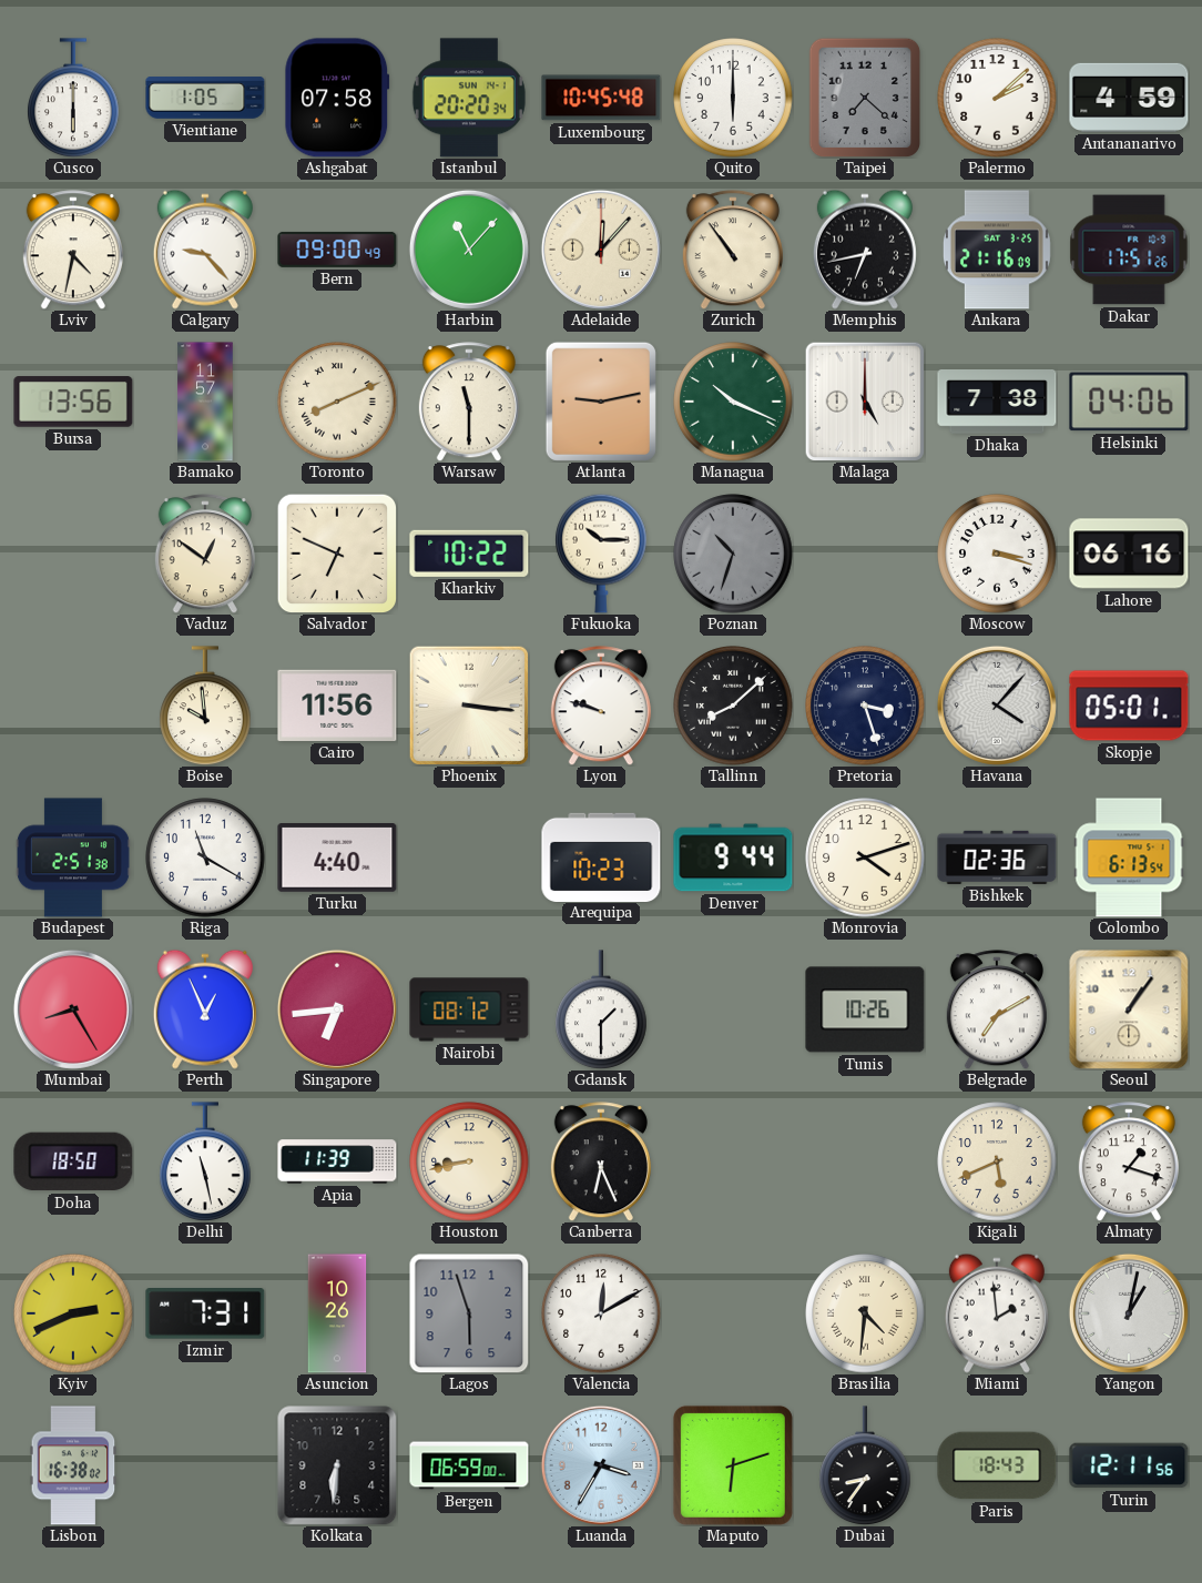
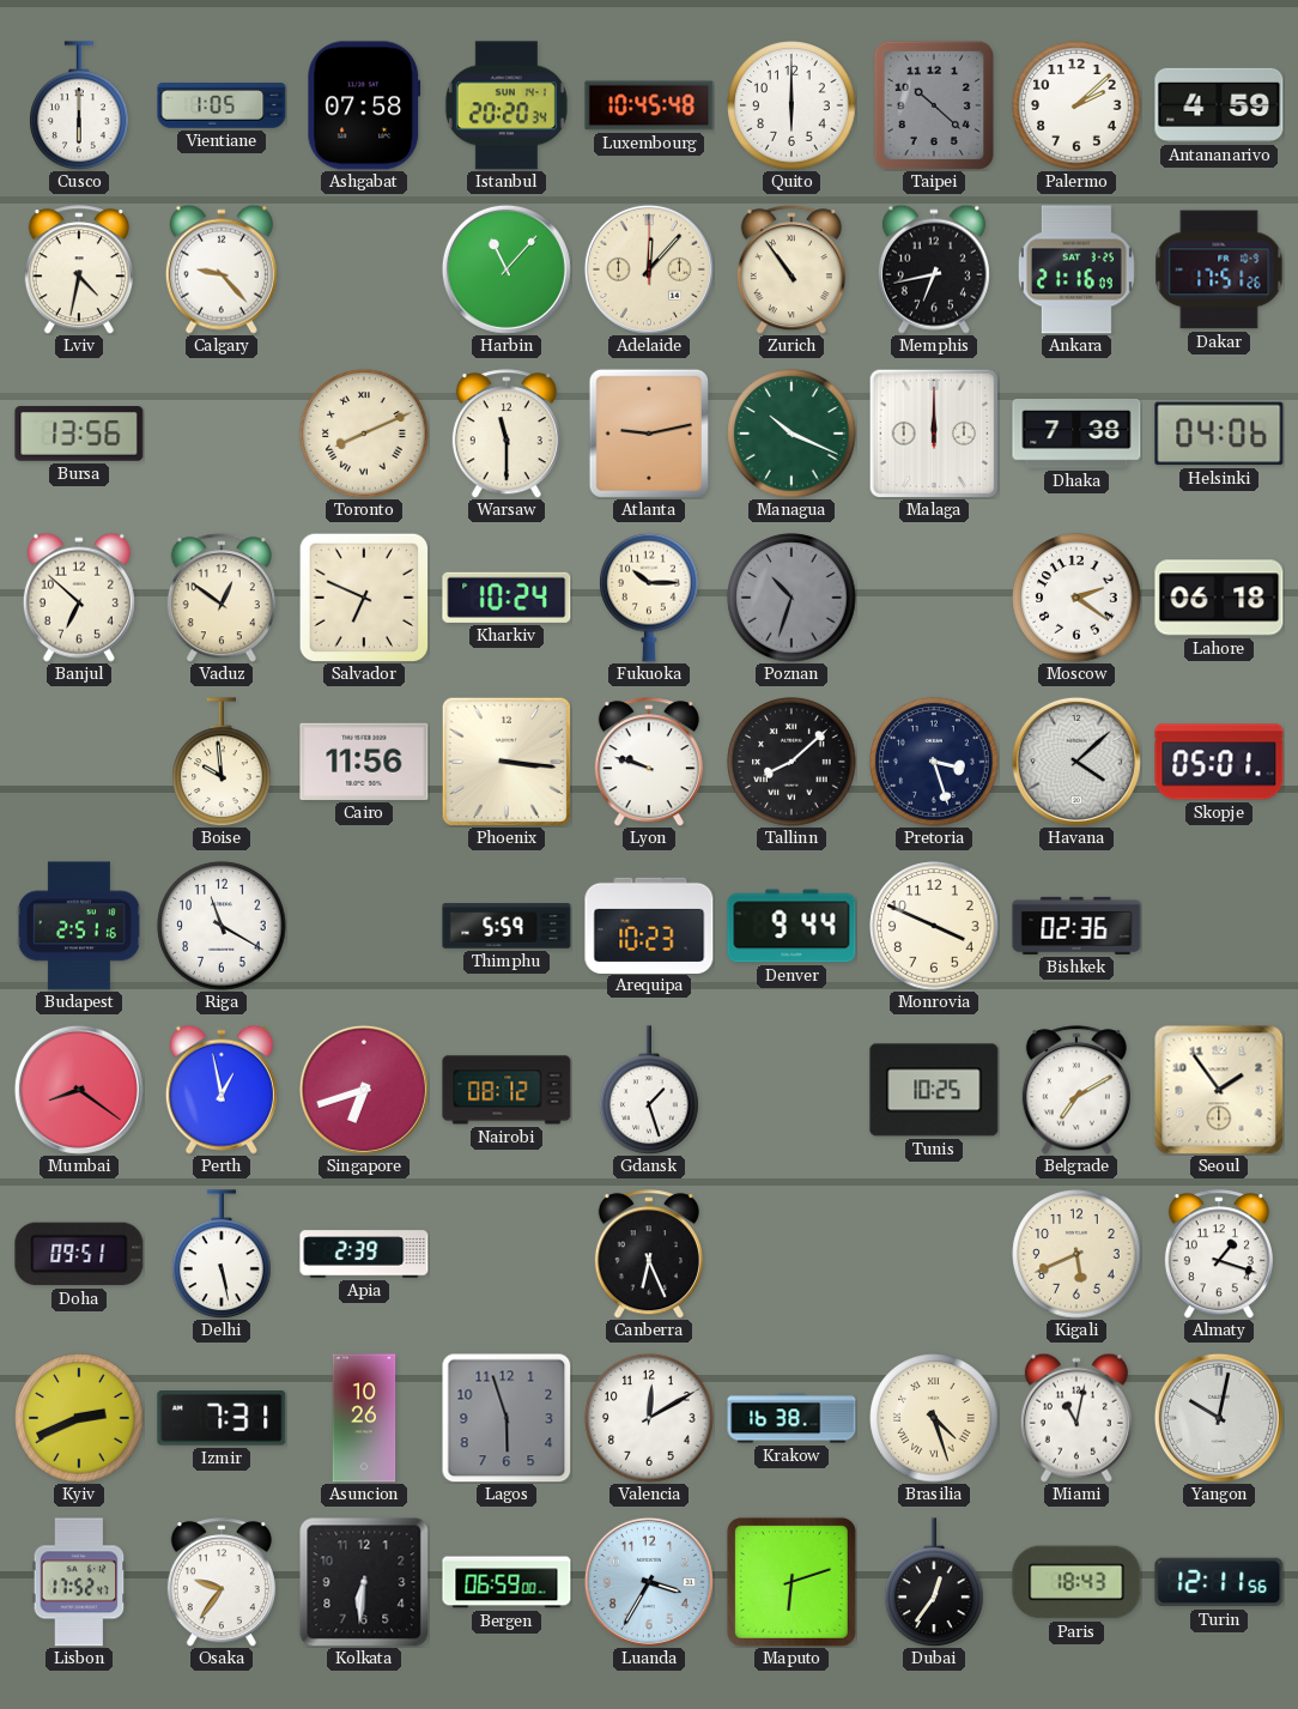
Taipei: 7:22 -> 10:22
Bern: 09:00 -> none
Bamako: 11:57 -> none
Malaga: 5:00 -> 12:00
Banjul: none -> 6:52
Kharkiv: 10:22 -> 10:24
Moscow: 3:18 -> 2:21
Lahore: 06:16 -> 06:18
Havana: 4:07 -> 4:08
Budapest: 2:51:38 -> 2:51:16
Turku: 4:40 -> none
Thimphu: none -> 5:59
Monrovia: 4:12 -> 3:49
Colombo: 6:13 -> none
Mumbai: 8:25 -> 8:21
Perth: 12:56 -> 12:58
Singapore: 6:44 -> 6:42
Gdansk: 1:30 -> 1:27
Tunis: 10:26 -> 10:25
Seoul: 1:06 -> 1:54
Doha: 18:50 -> 09:51
Delhi: 11:28 -> 5:28
Apia: 11:39 -> 2:39
Houston: 8:43 -> none
Krakow: none -> 16:38
Brasilia: 4:31 -> 4:27
Miami: 1:59 -> 11:02
Yangon: 1:02 -> 10:02
Lisbon: 16:38 -> 17:52
Osaka: none -> 9:36
Dubai: 8:36 -> 12:36
